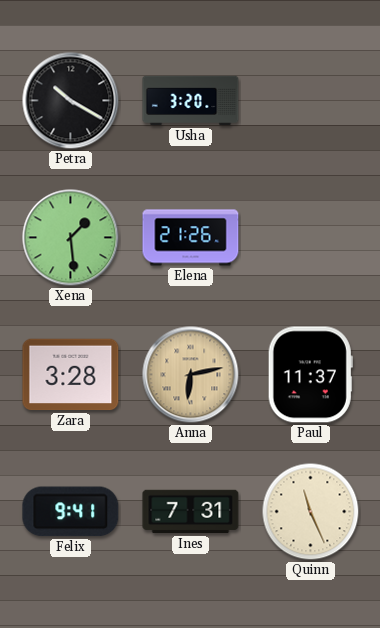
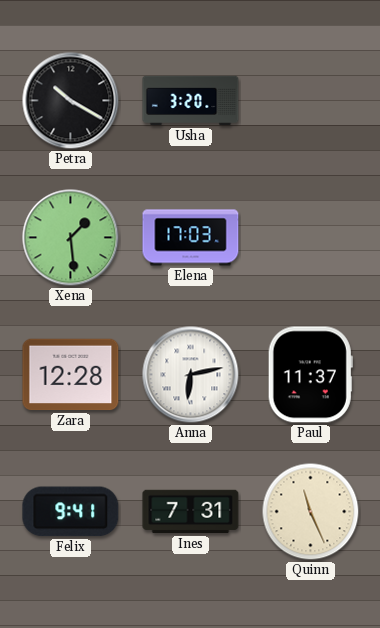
Elena: 21:26 -> 17:03
Zara: 3:28 -> 12:28
Anna dial: champagne -> white
